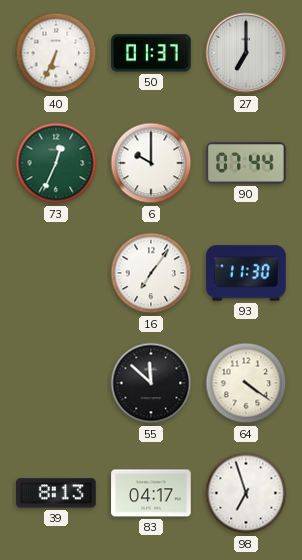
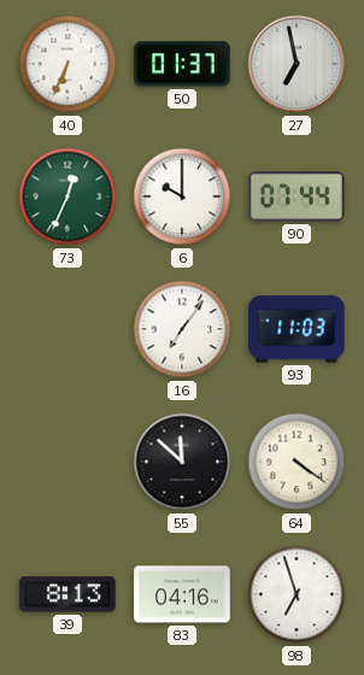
27: 7:00 -> 6:58
93: 11:30 -> 11:03
83: 04:17 -> 04:16
